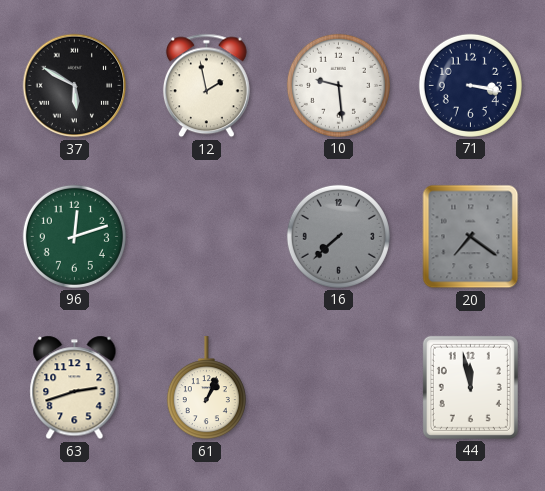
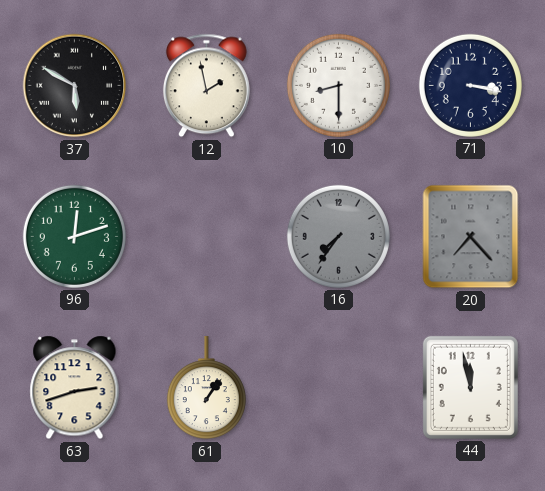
10: 9:29 -> 8:30
16: 7:38 -> 7:36
20: 7:21 -> 7:23
61: 1:04 -> 1:06
